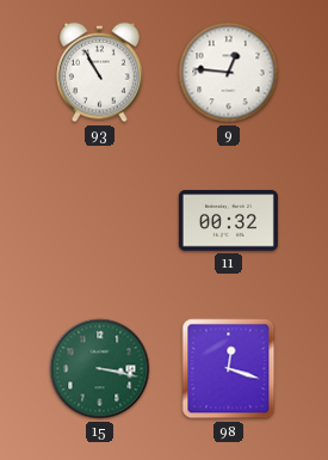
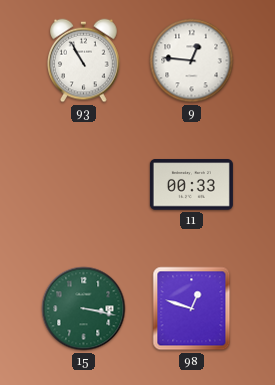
11: 00:32 -> 00:33
98: 12:18 -> 12:48
